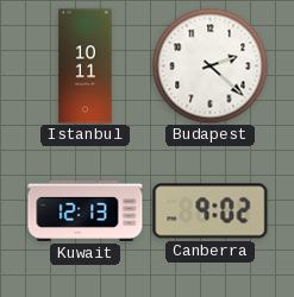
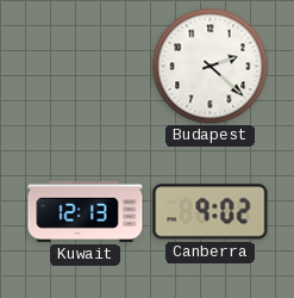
Istanbul: 10:11 -> none
